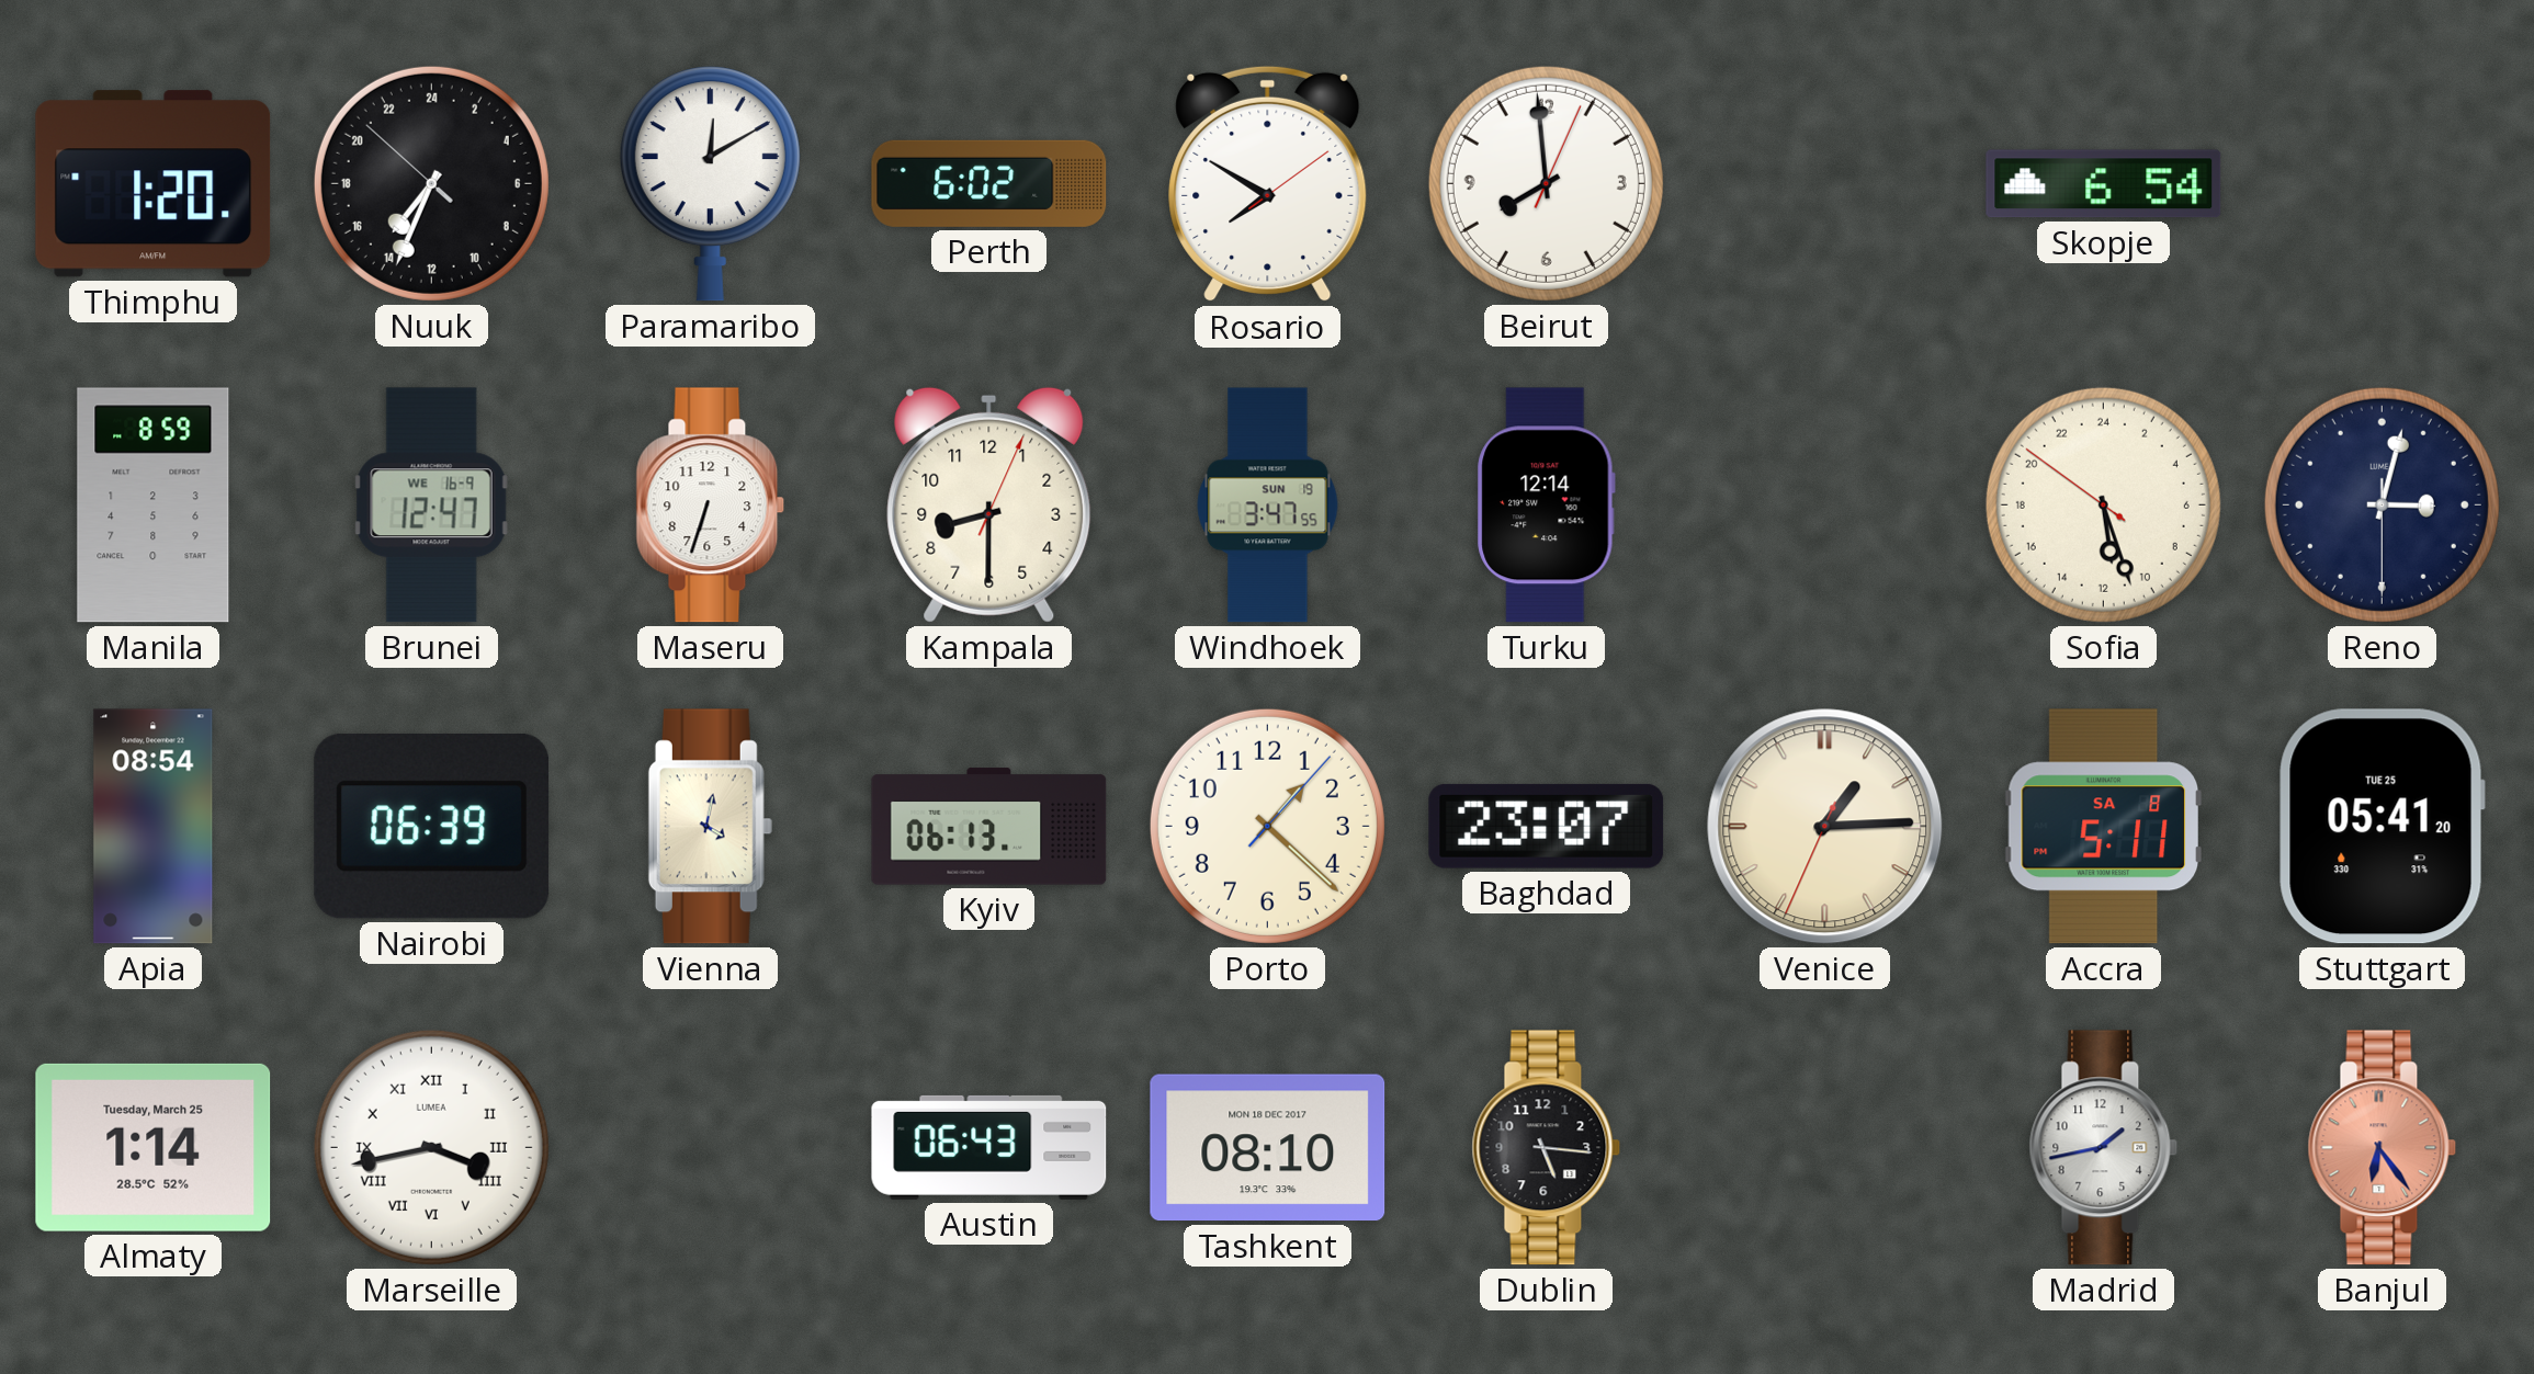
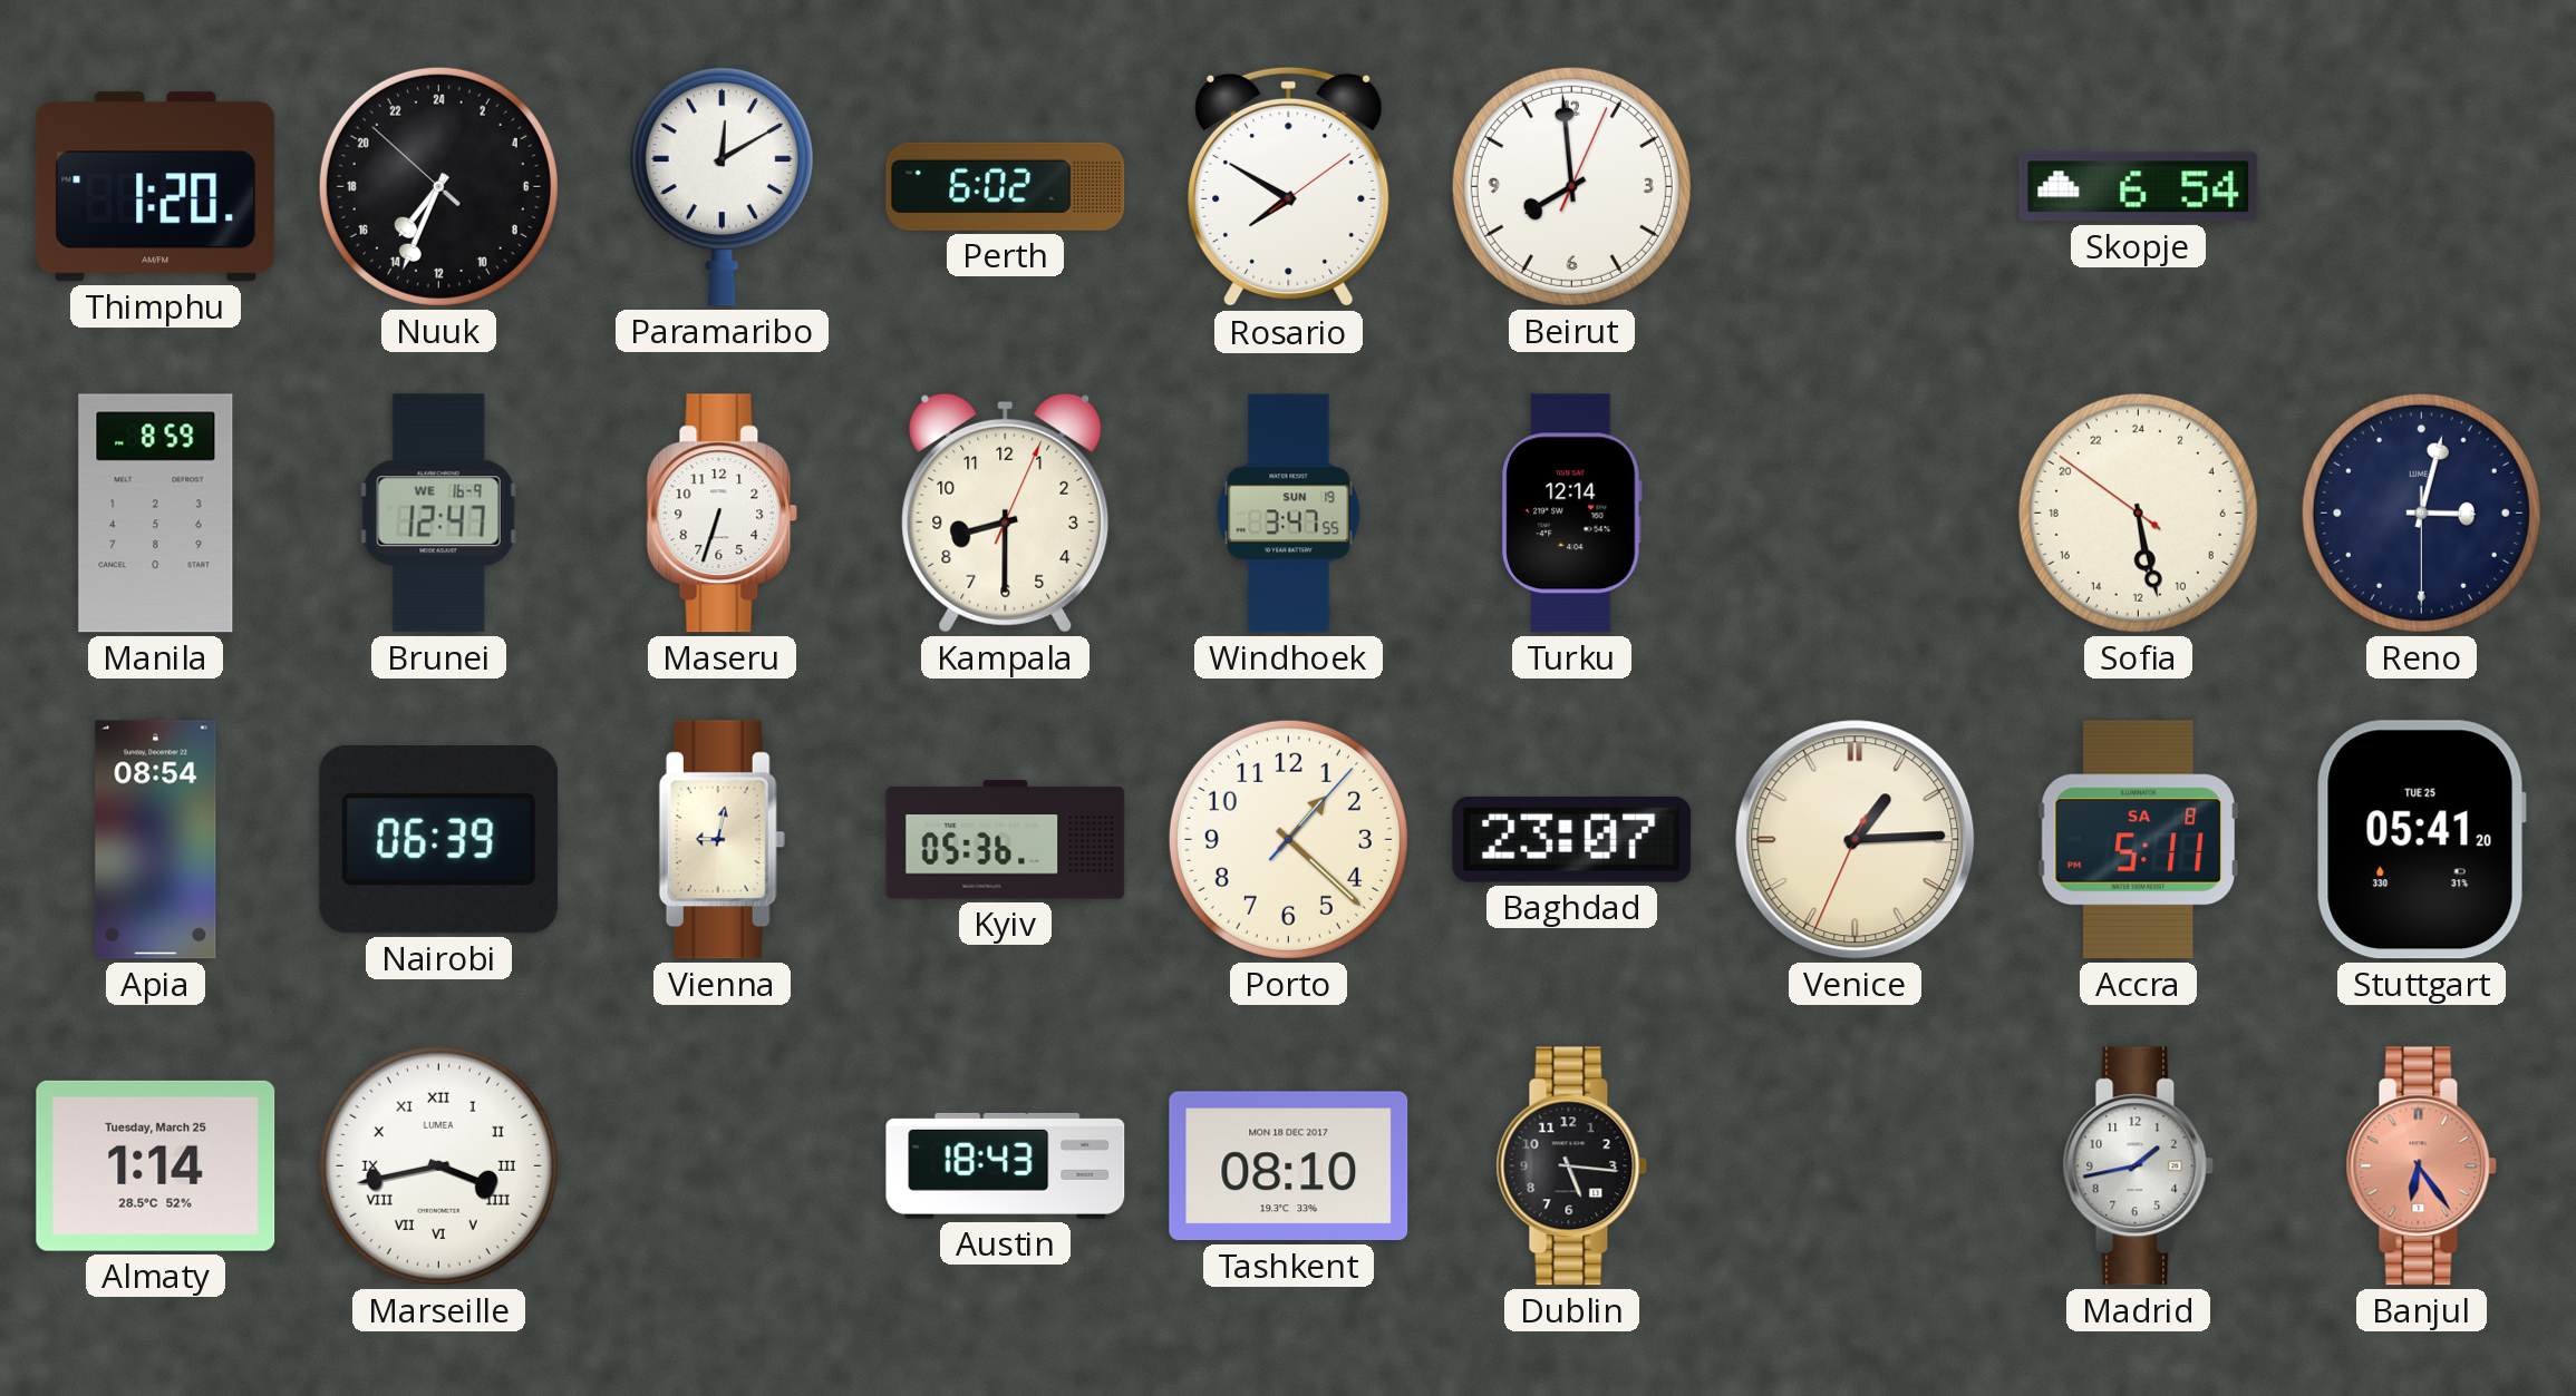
Sofia: 11:26 -> 11:27
Vienna: 4:02 -> 9:02
Kyiv: 06:13 -> 05:36
Austin: 06:43 -> 18:43
